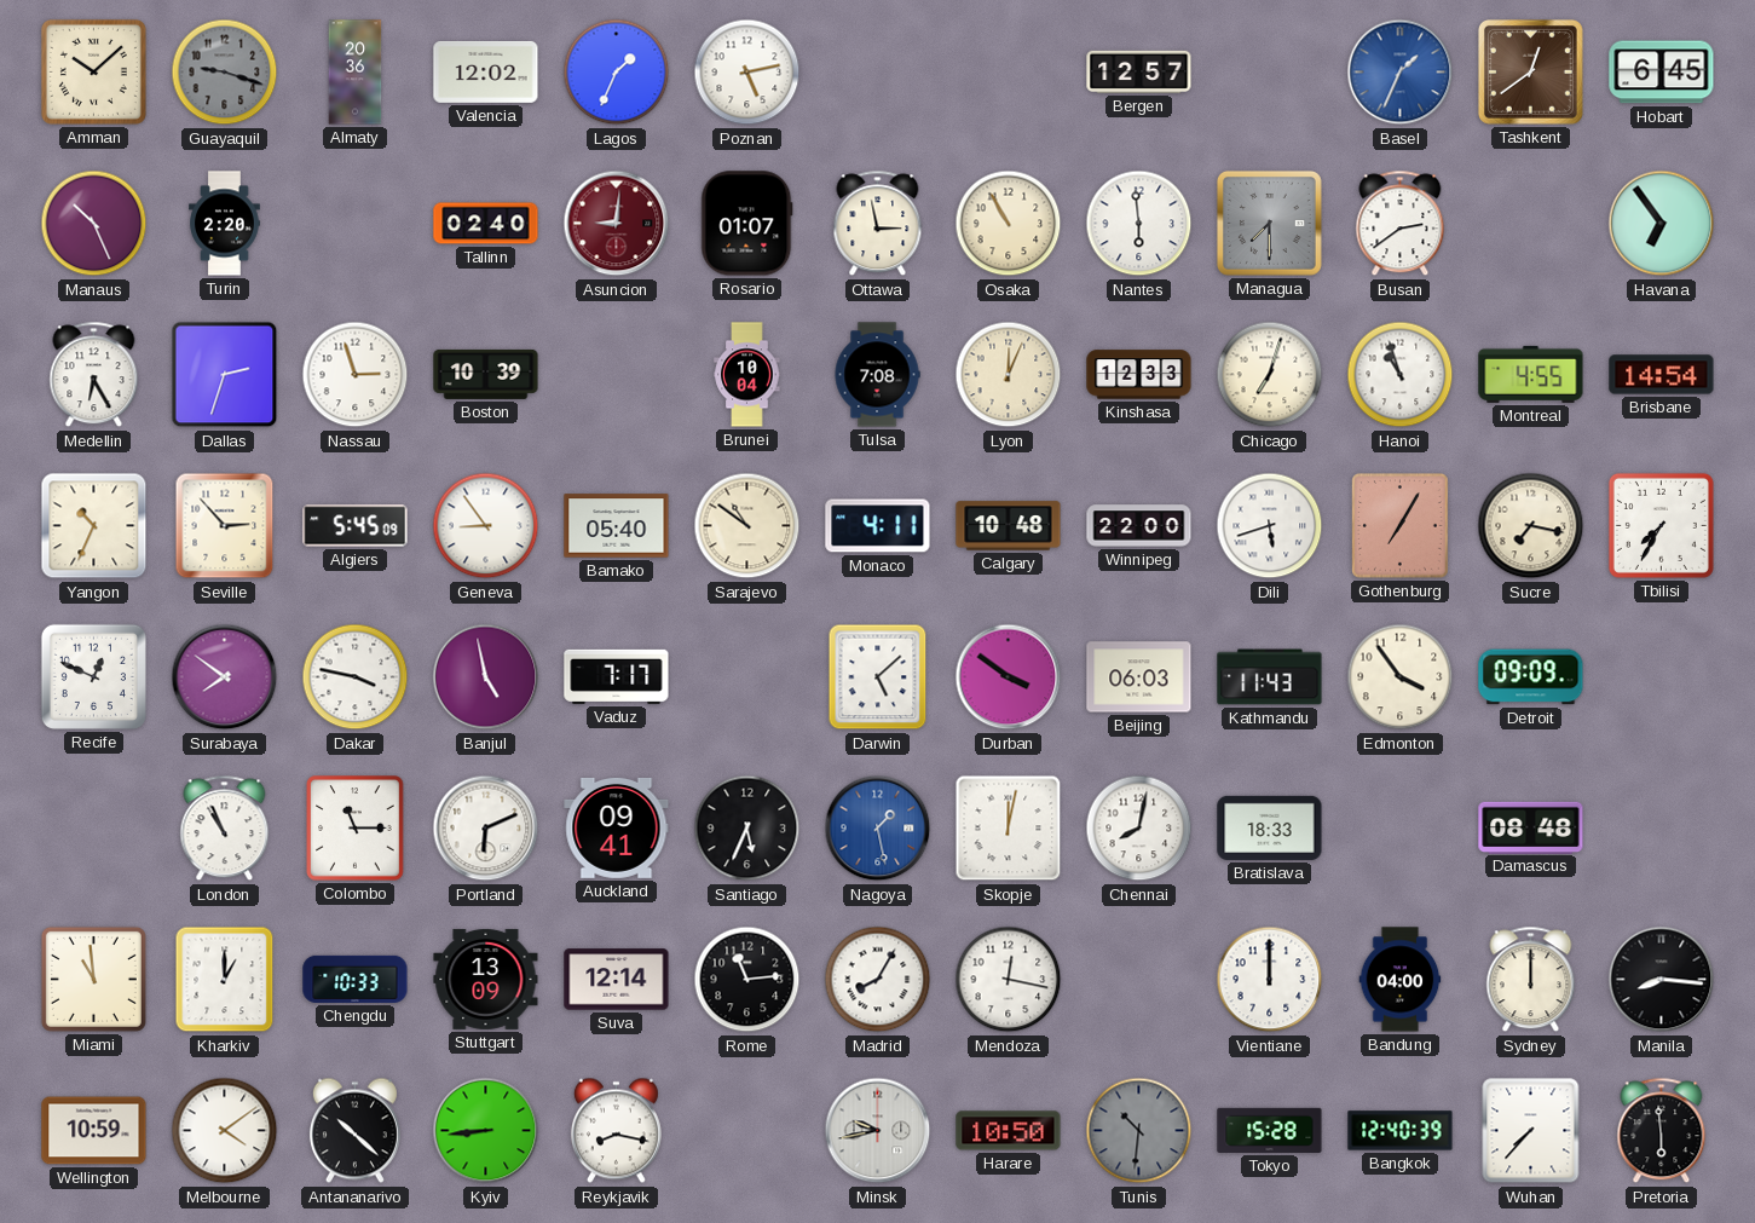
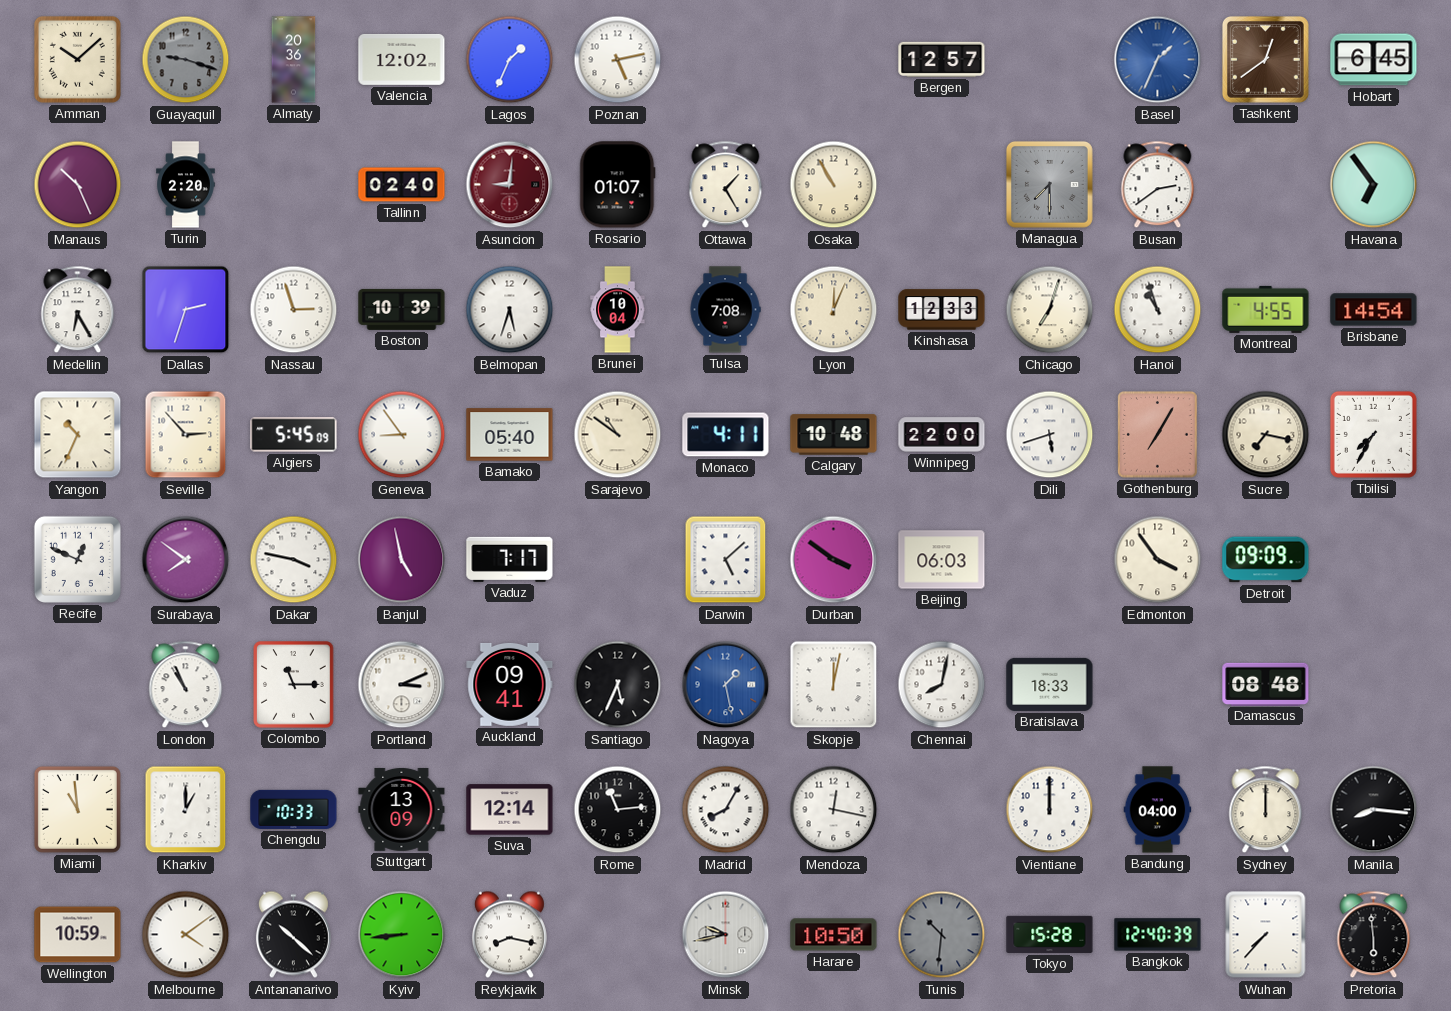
Ottawa: 2:58 -> 1:25
Nantes: 5:59 -> none
Belmopan: none -> 5:33
Kathmandu: 11:43 -> none
Portland: 6:11 -> 3:11
